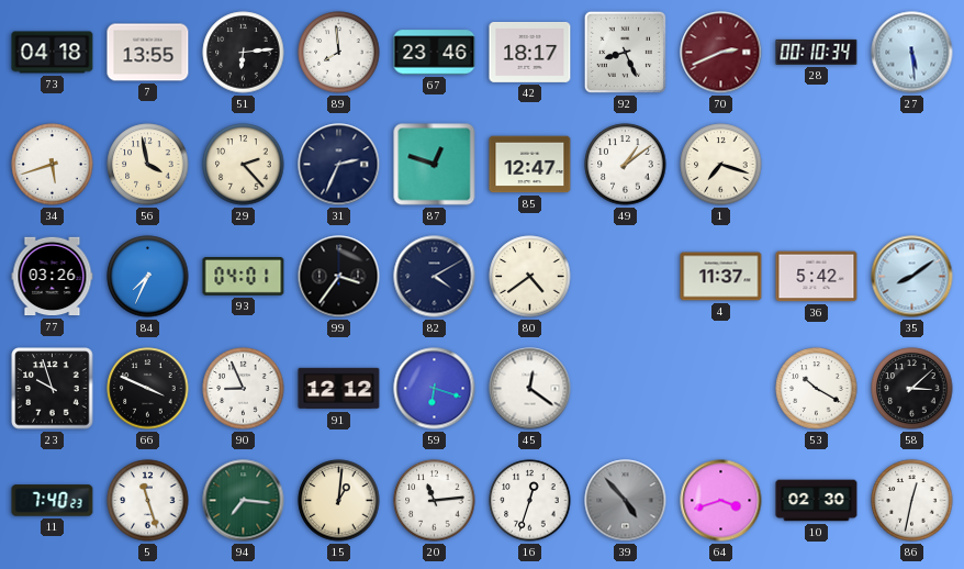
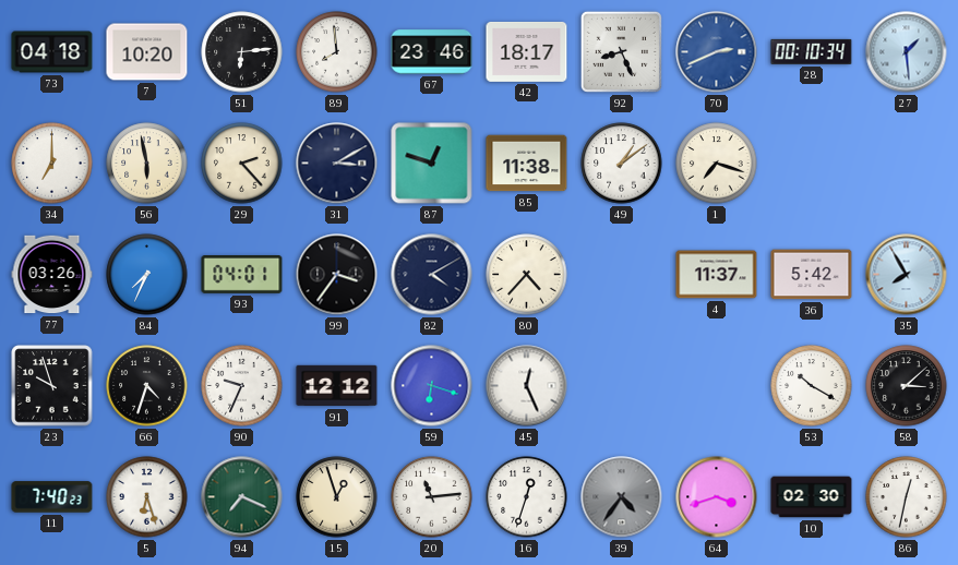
7: 13:55 -> 10:20
70 dial: burgundy -> blue
27: 5:29 -> 1:29
34: 5:42 -> 7:00
56: 3:58 -> 5:58
31: 2:34 -> 3:10
85: 12:47 -> 11:38
80: 4:39 -> 4:37
35: 8:09 -> 7:55
66: 3:49 -> 4:33
90: 8:56 -> 9:34
45: 12:21 -> 12:26
5: 11:27 -> 6:27
94: 7:16 -> 7:19
15: 1:01 -> 12:57
39: 4:53 -> 4:36
